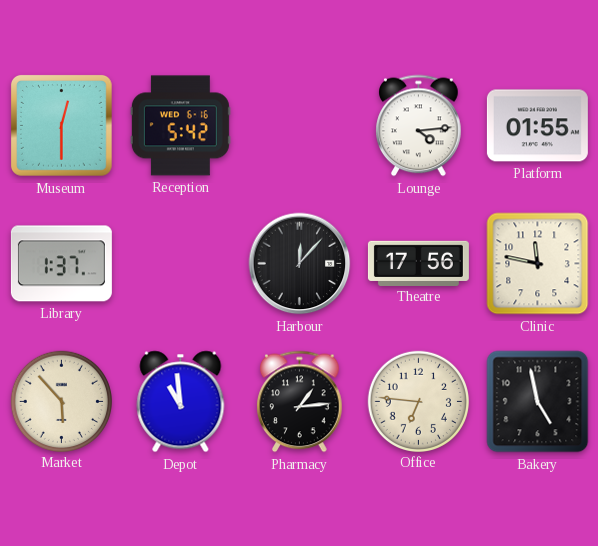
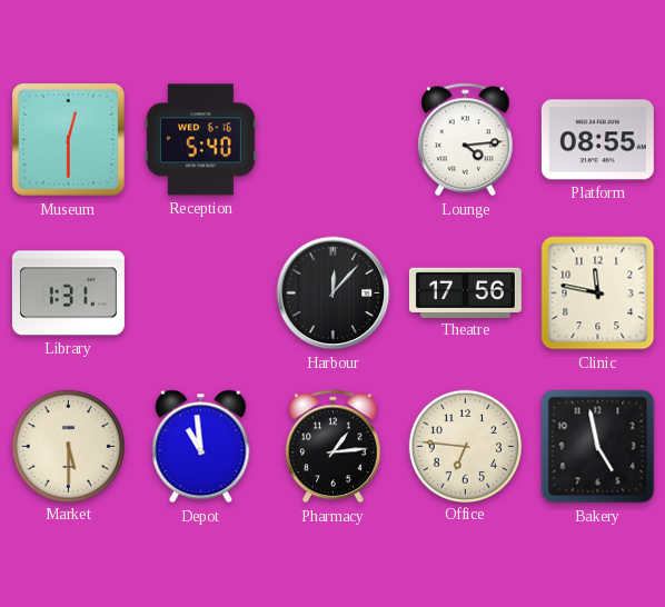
Reception: 5:42 -> 5:40
Platform: 01:55 -> 08:55
Library: 1:37 -> 1:31
Market: 5:53 -> 5:30
